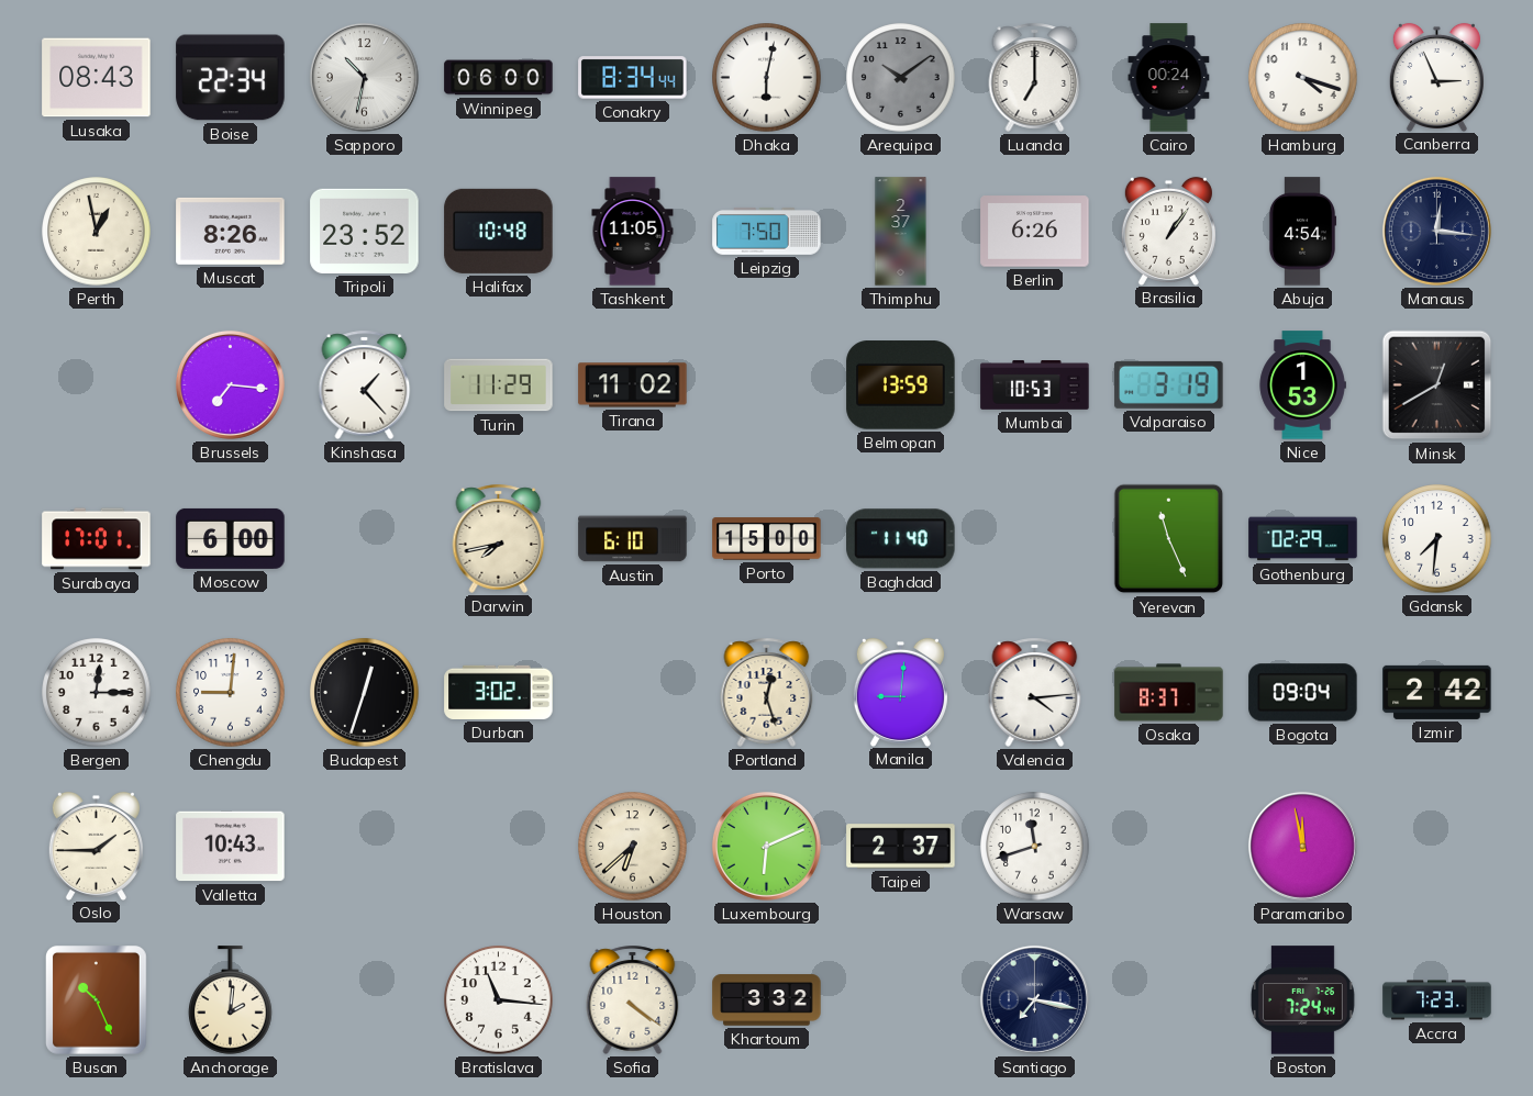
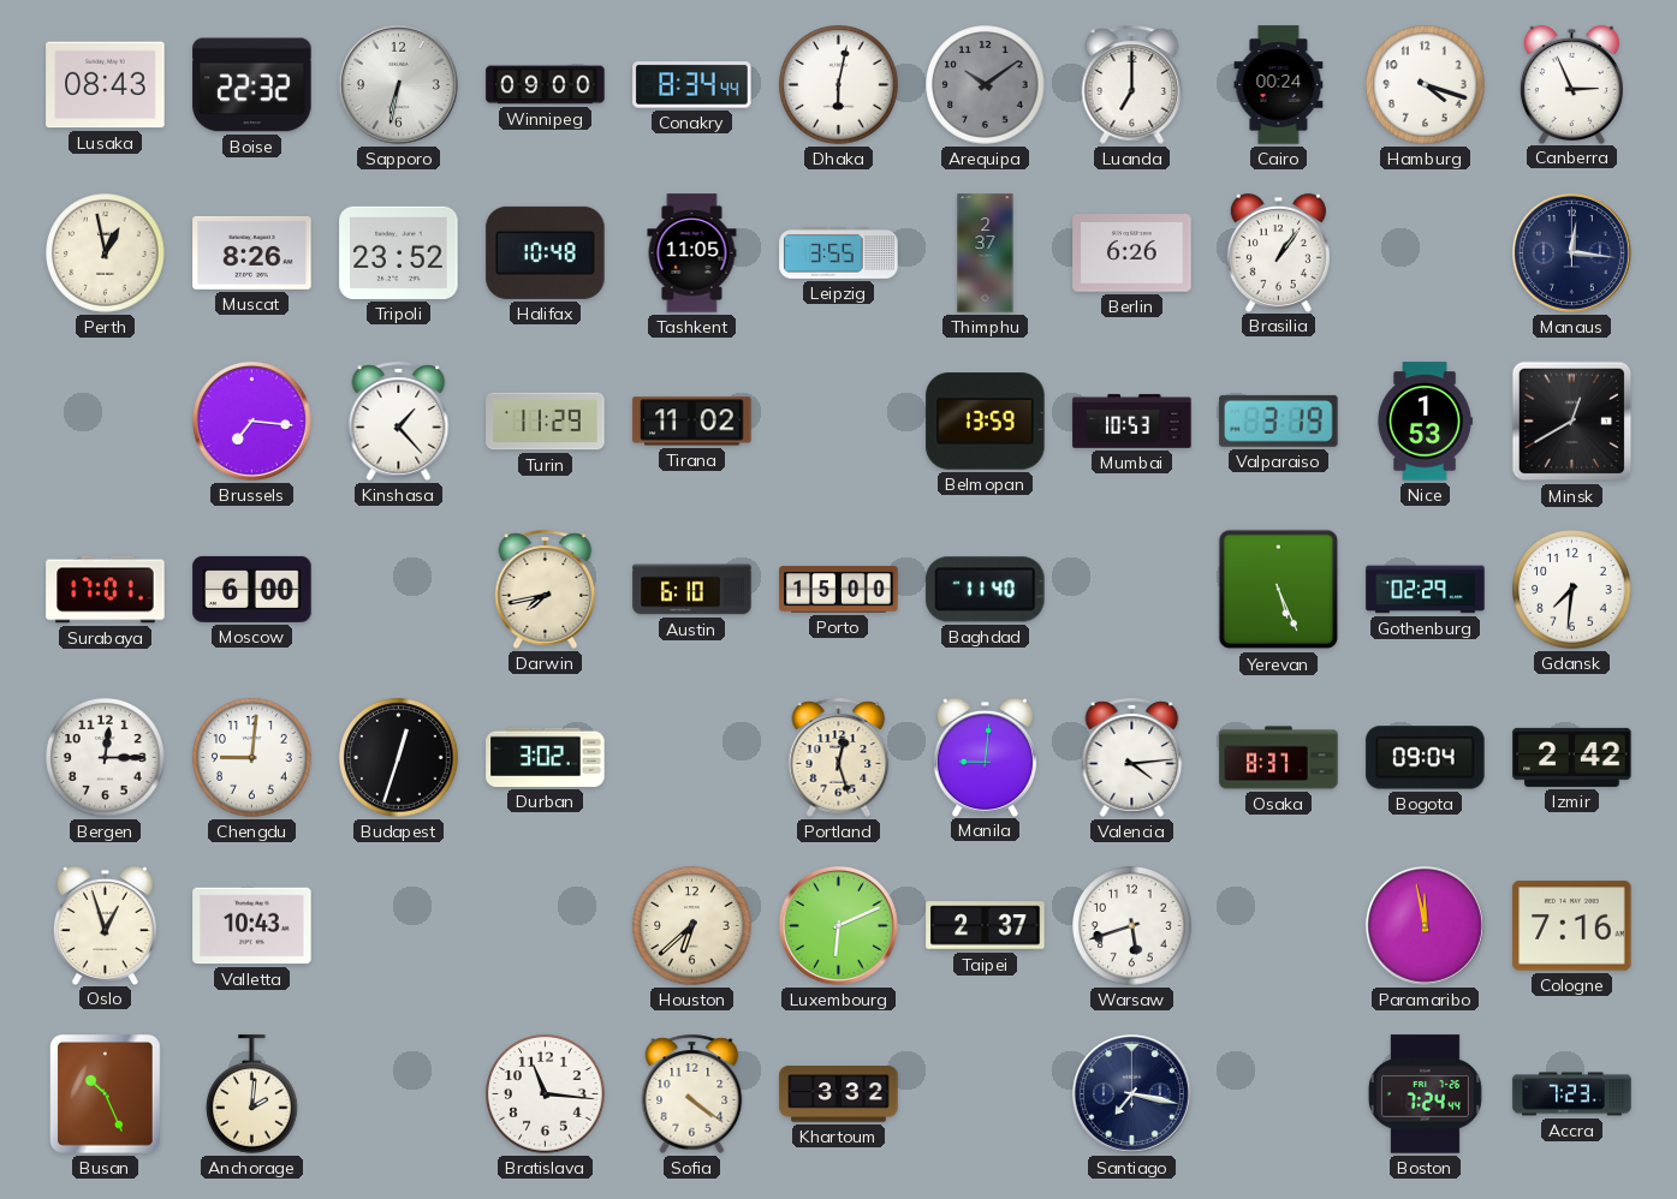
Boise: 22:34 -> 22:32
Sapporo: 10:32 -> 6:32
Winnipeg: 06:00 -> 09:00
Leipzig: 7:50 -> 3:55
Abuja: 4:54 -> none
Yerevan: 11:26 -> 5:26
Oslo: 1:45 -> 12:57
Warsaw: 11:42 -> 5:42
Cologne: none -> 7:16
